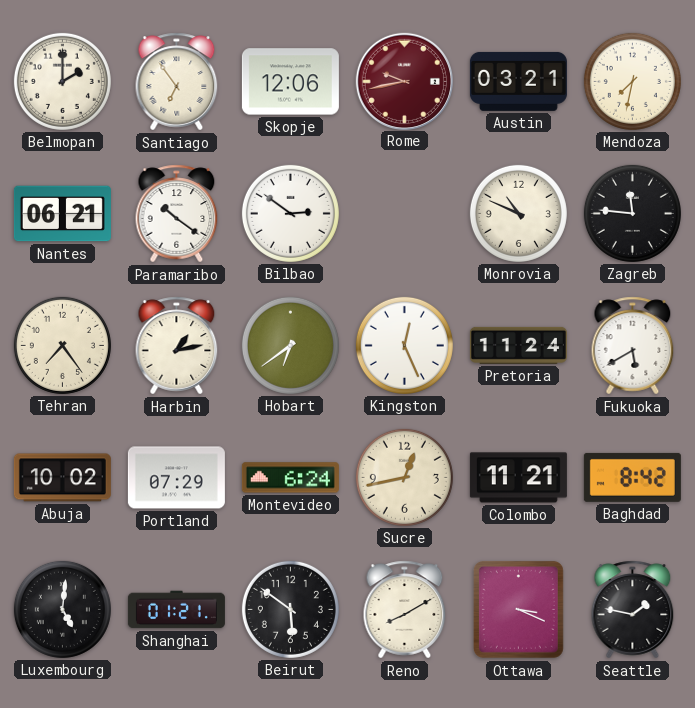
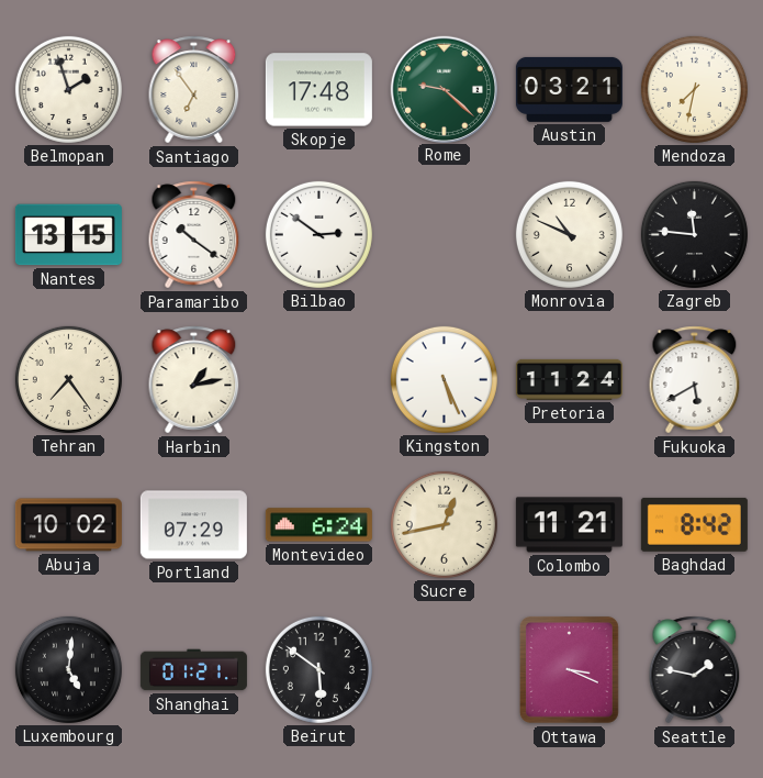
Belmopan: 2:00 -> 1:57
Skopje: 12:06 -> 17:48
Rome: 9:43 -> 9:22
Rome dial: burgundy -> green
Nantes: 06:21 -> 13:15
Hobart: 6:39 -> none
Kingston: 12:26 -> 5:26
Reno: 8:10 -> none
